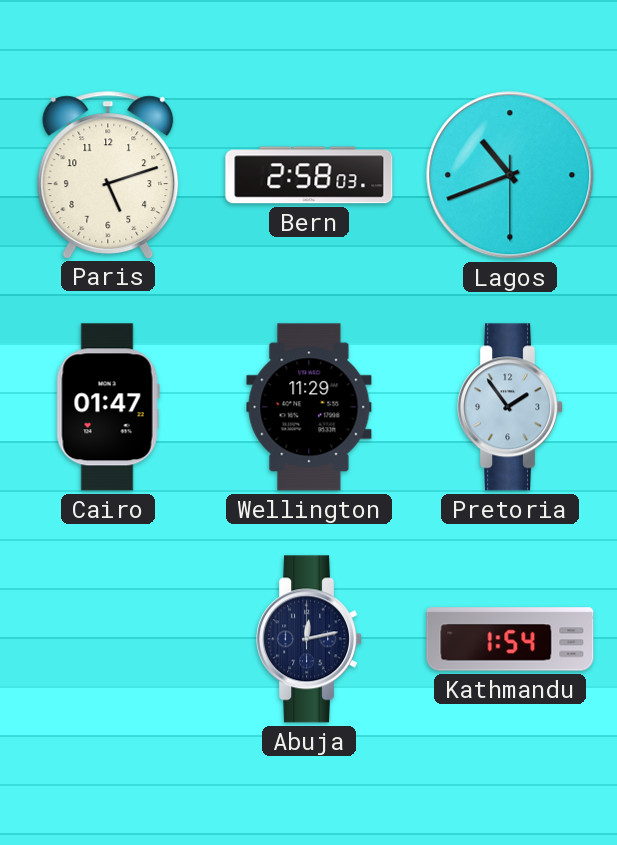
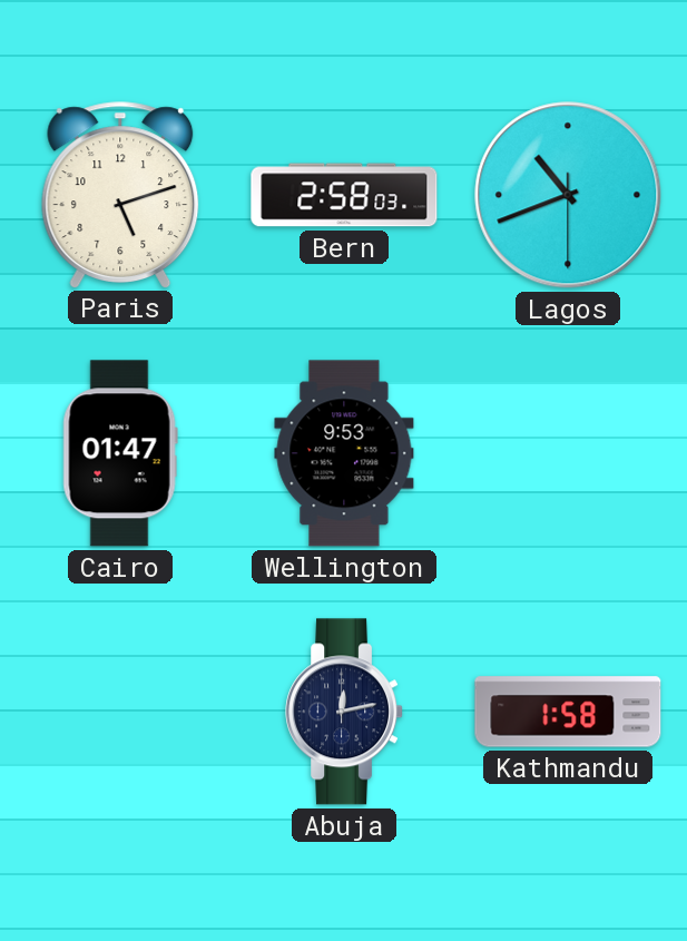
Wellington: 11:29 -> 9:53
Pretoria: 1:54 -> none
Kathmandu: 1:54 -> 1:58
